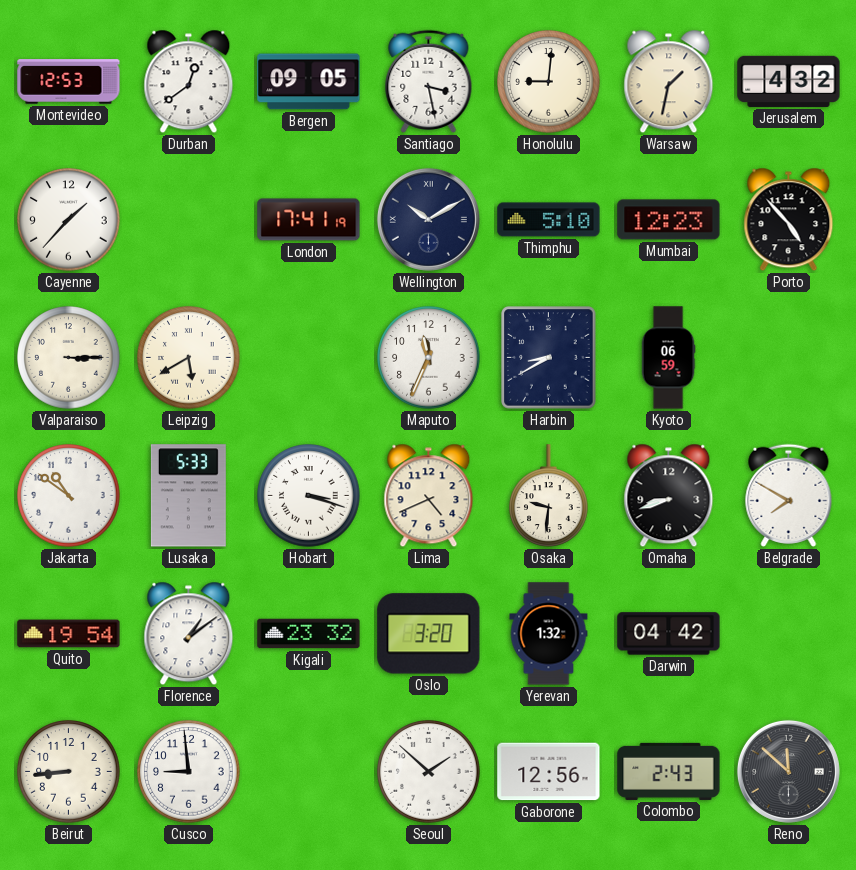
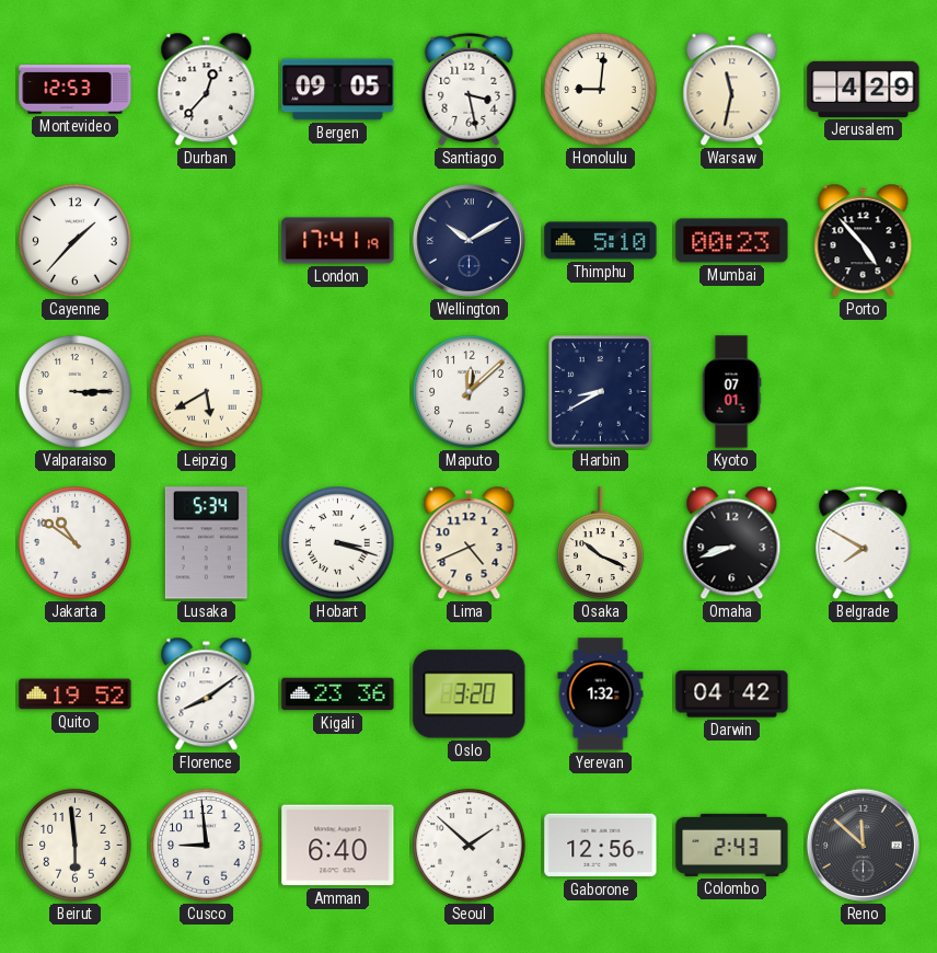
Durban: 12:39 -> 12:37
Warsaw: 1:32 -> 11:32
Jerusalem: 4:32 -> 4:29
Mumbai: 12:23 -> 00:23
Maputo: 11:34 -> 12:08
Kyoto: 06:59 -> 07:01
Lusaka: 5:33 -> 5:34
Osaka: 9:31 -> 10:19
Quito: 19:54 -> 19:52
Florence: 1:09 -> 8:09
Kigali: 23:32 -> 23:36
Beirut: 8:44 -> 5:59
Amman: none -> 6:40
